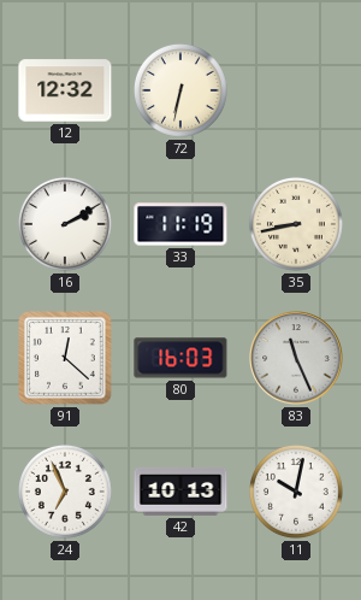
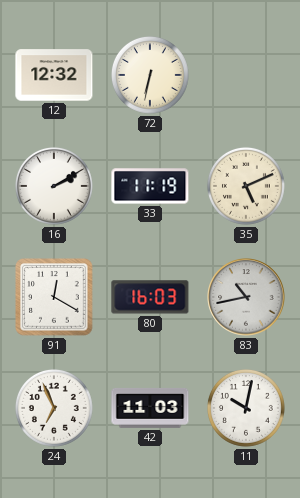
35: 8:43 -> 5:11
91: 12:22 -> 12:20
83: 11:26 -> 10:43
42: 10:13 -> 11:03
